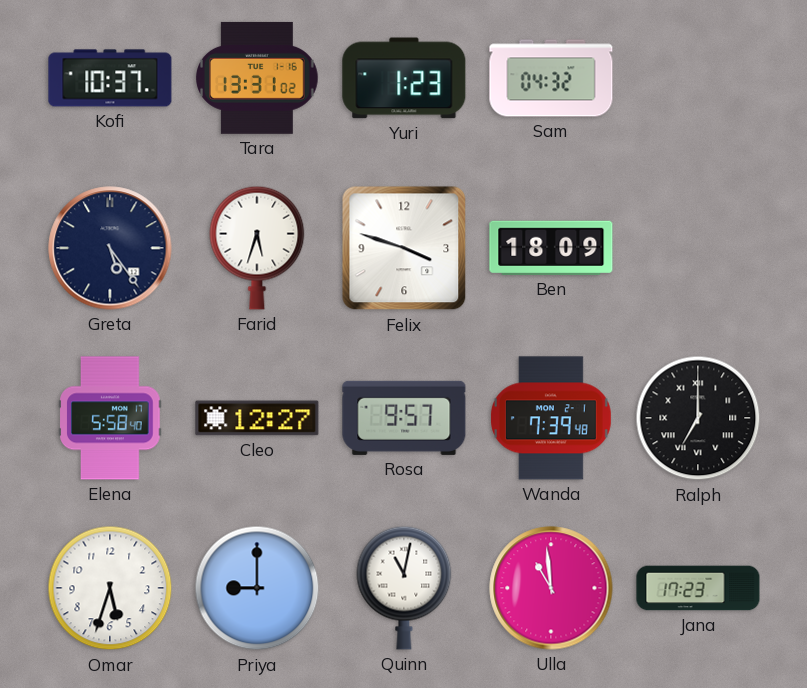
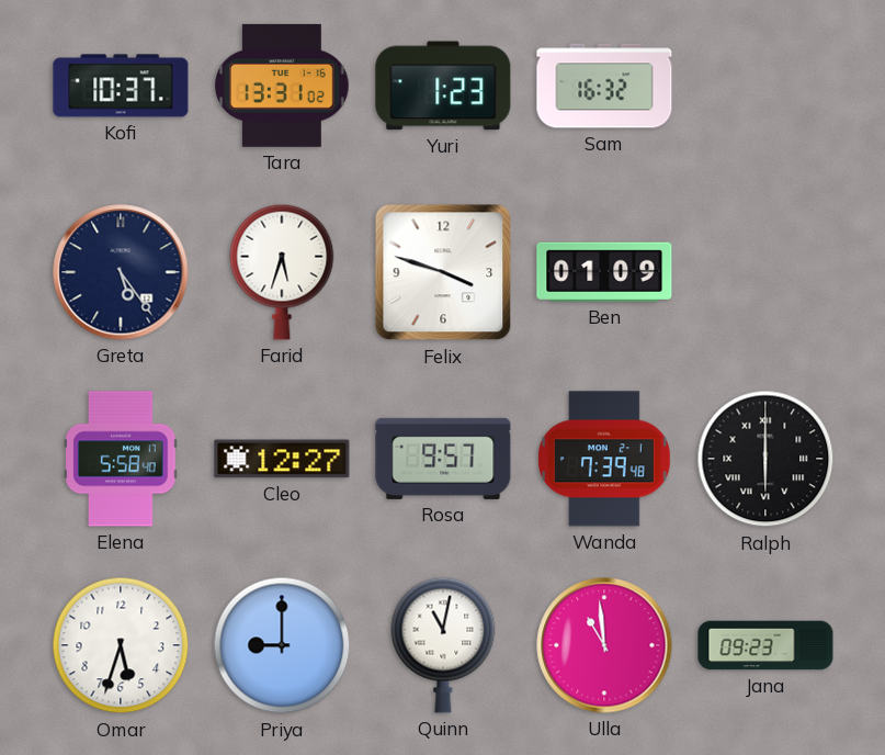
Sam: 04:32 -> 16:32
Ben: 18:09 -> 01:09
Ralph: 7:00 -> 6:00
Jana: 17:23 -> 09:23
